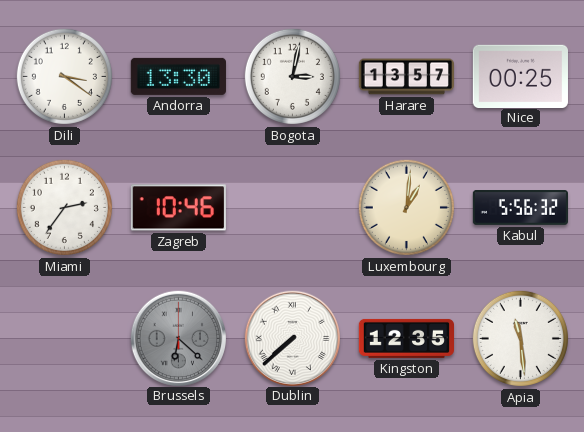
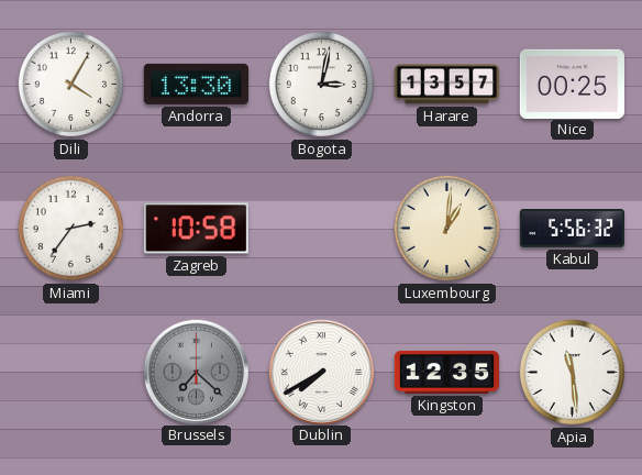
Dili: 3:21 -> 4:05
Zagreb: 10:46 -> 10:58
Brussels: 6:22 -> 7:22
Dublin: 7:38 -> 7:40
